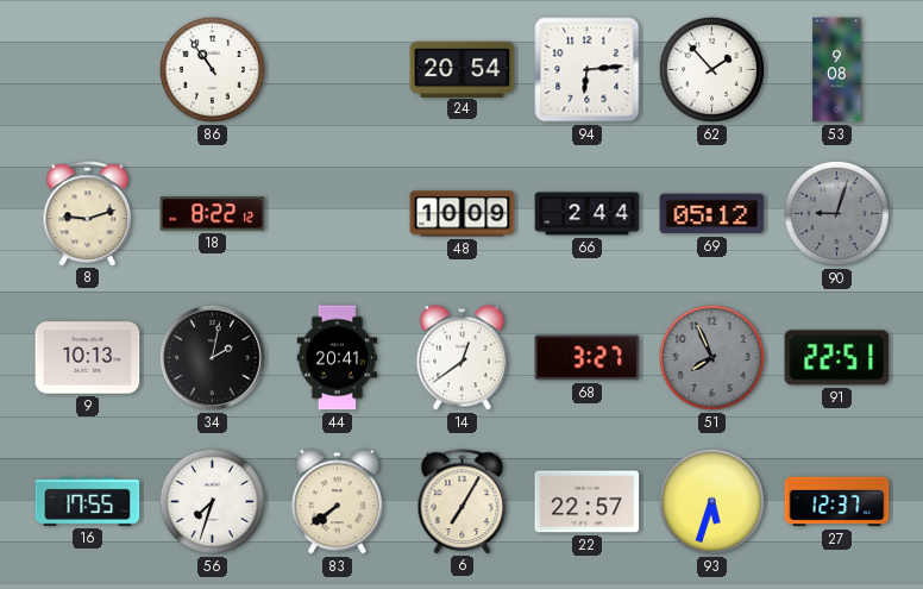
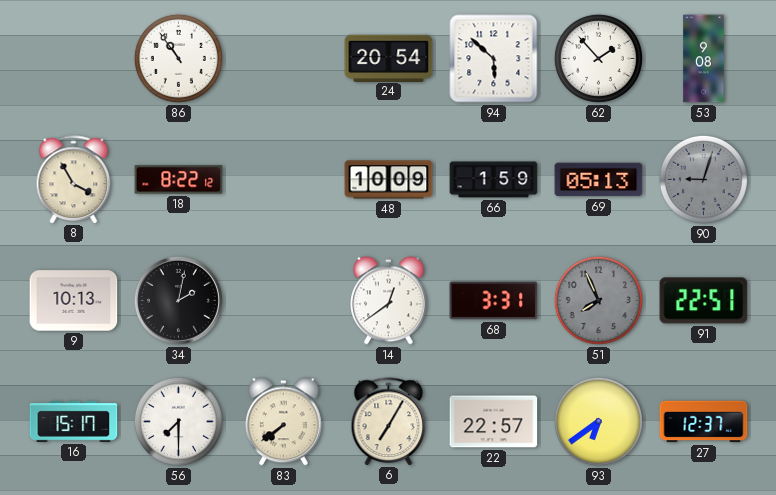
94: 6:14 -> 5:52
8: 9:12 -> 3:55
66: 2:44 -> 1:59
69: 05:12 -> 05:13
44: 20:41 -> none
68: 3:27 -> 3:31
16: 17:55 -> 15:17
56: 7:33 -> 7:30
93: 5:33 -> 6:39
